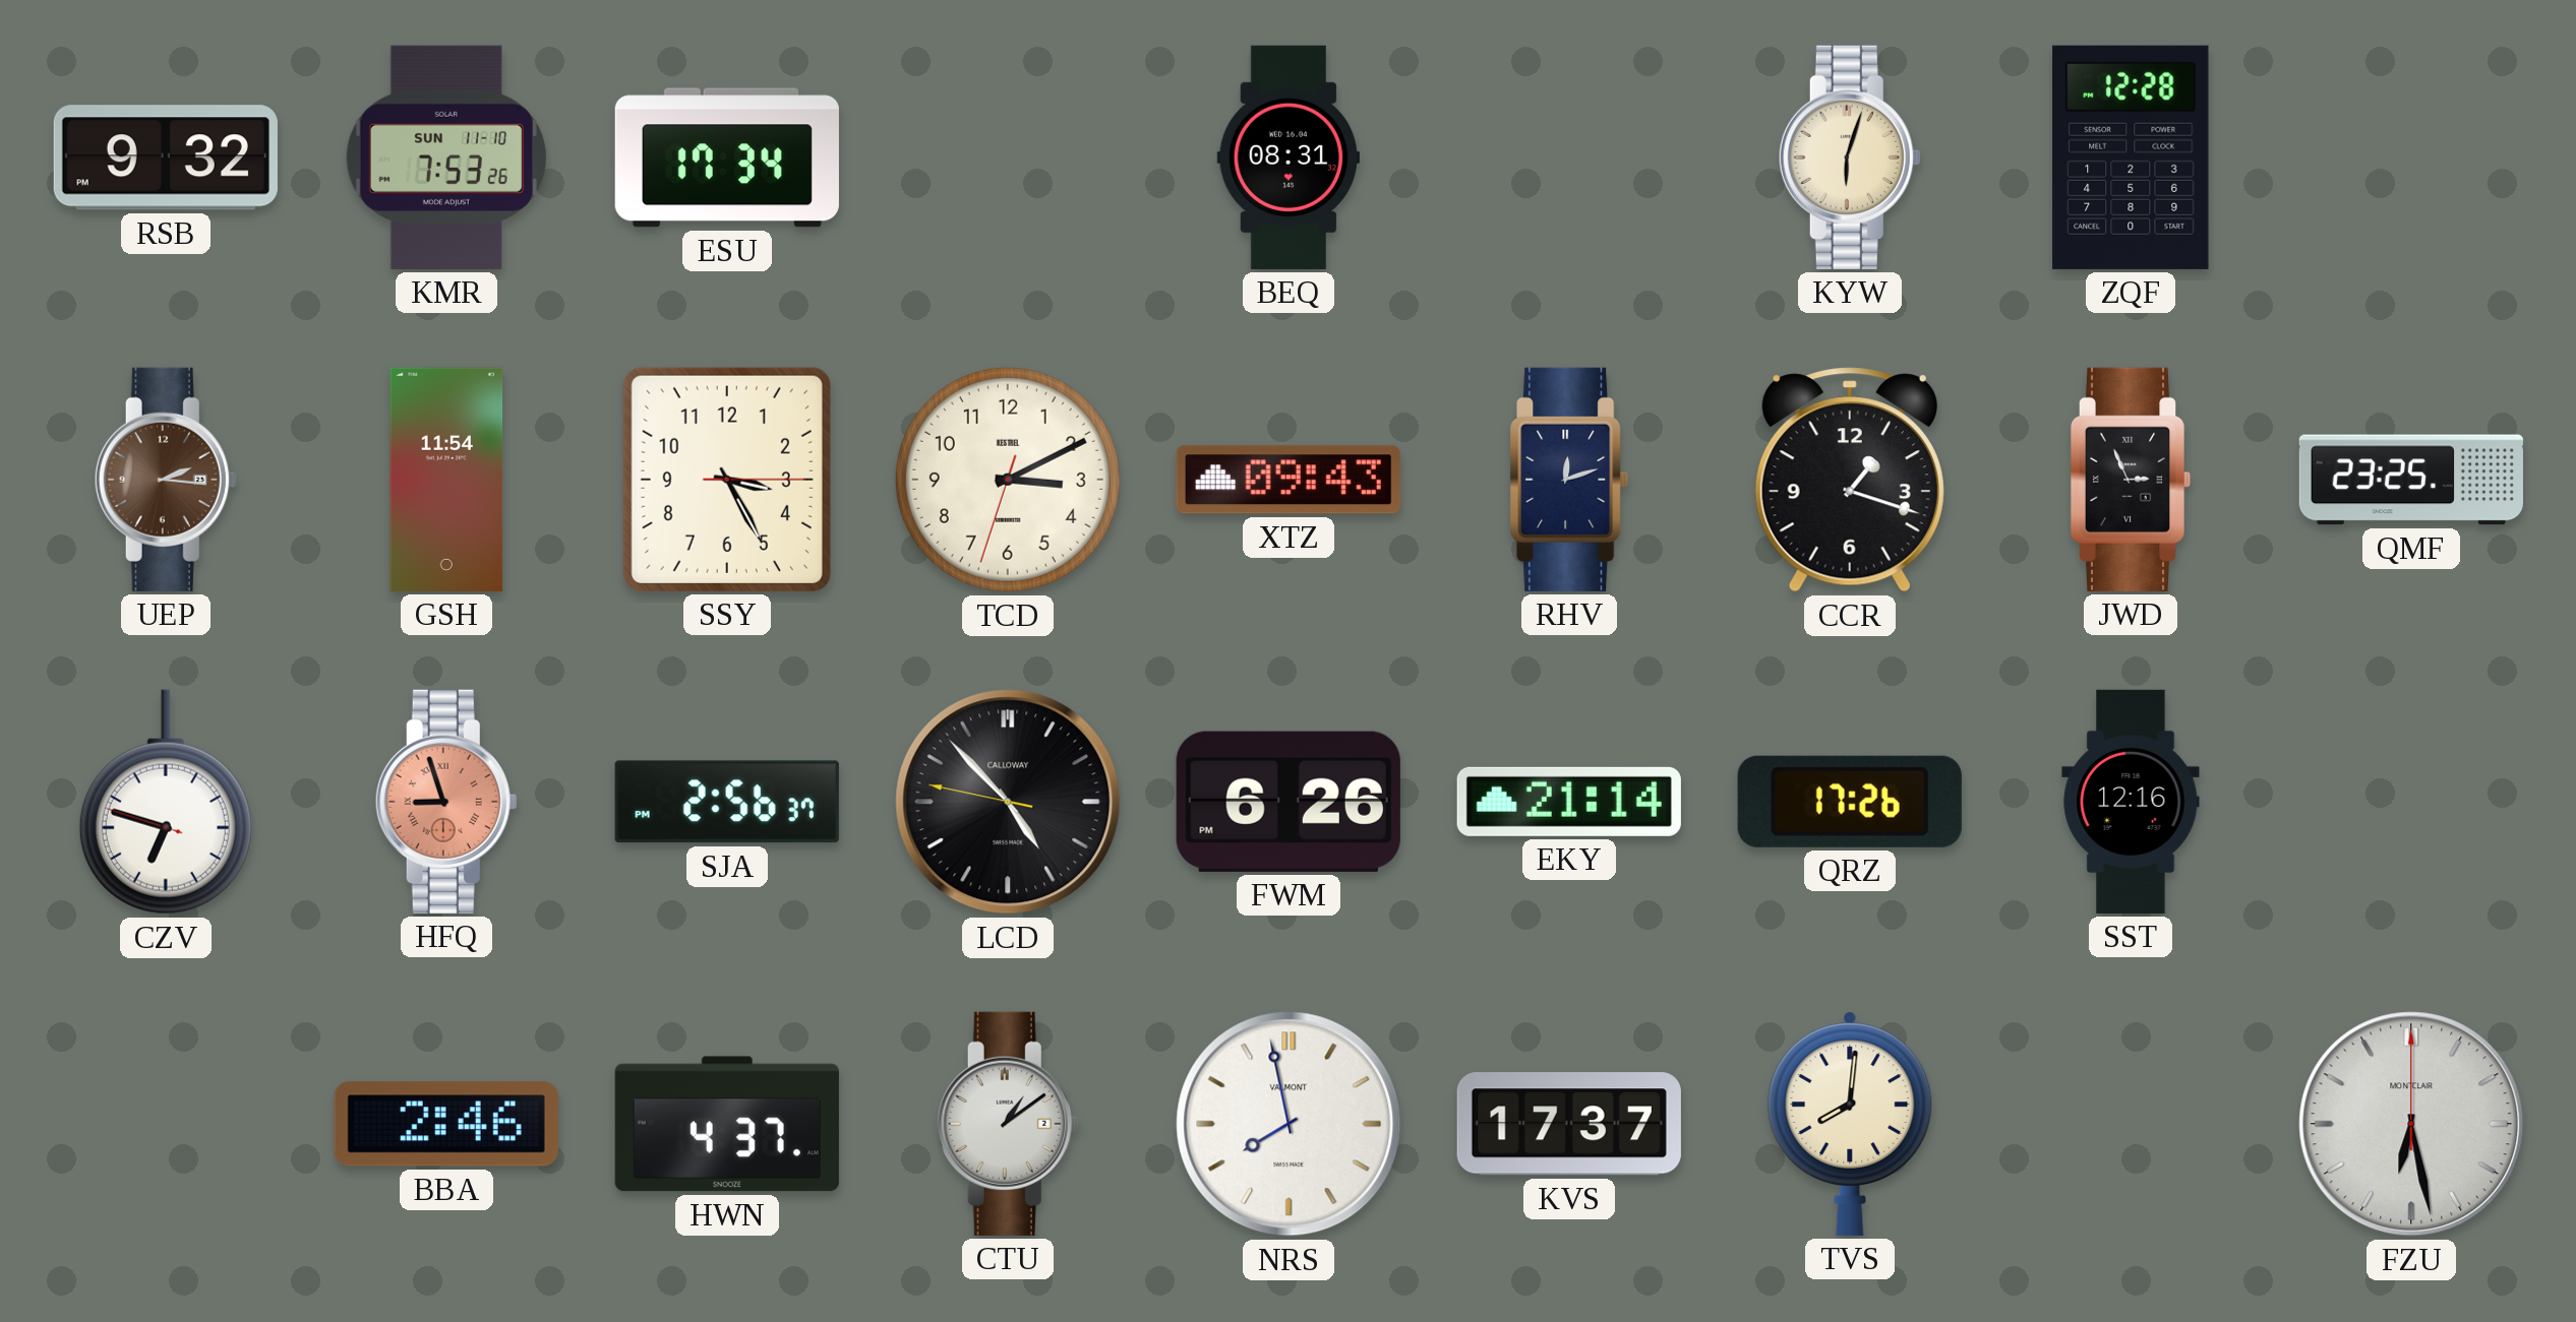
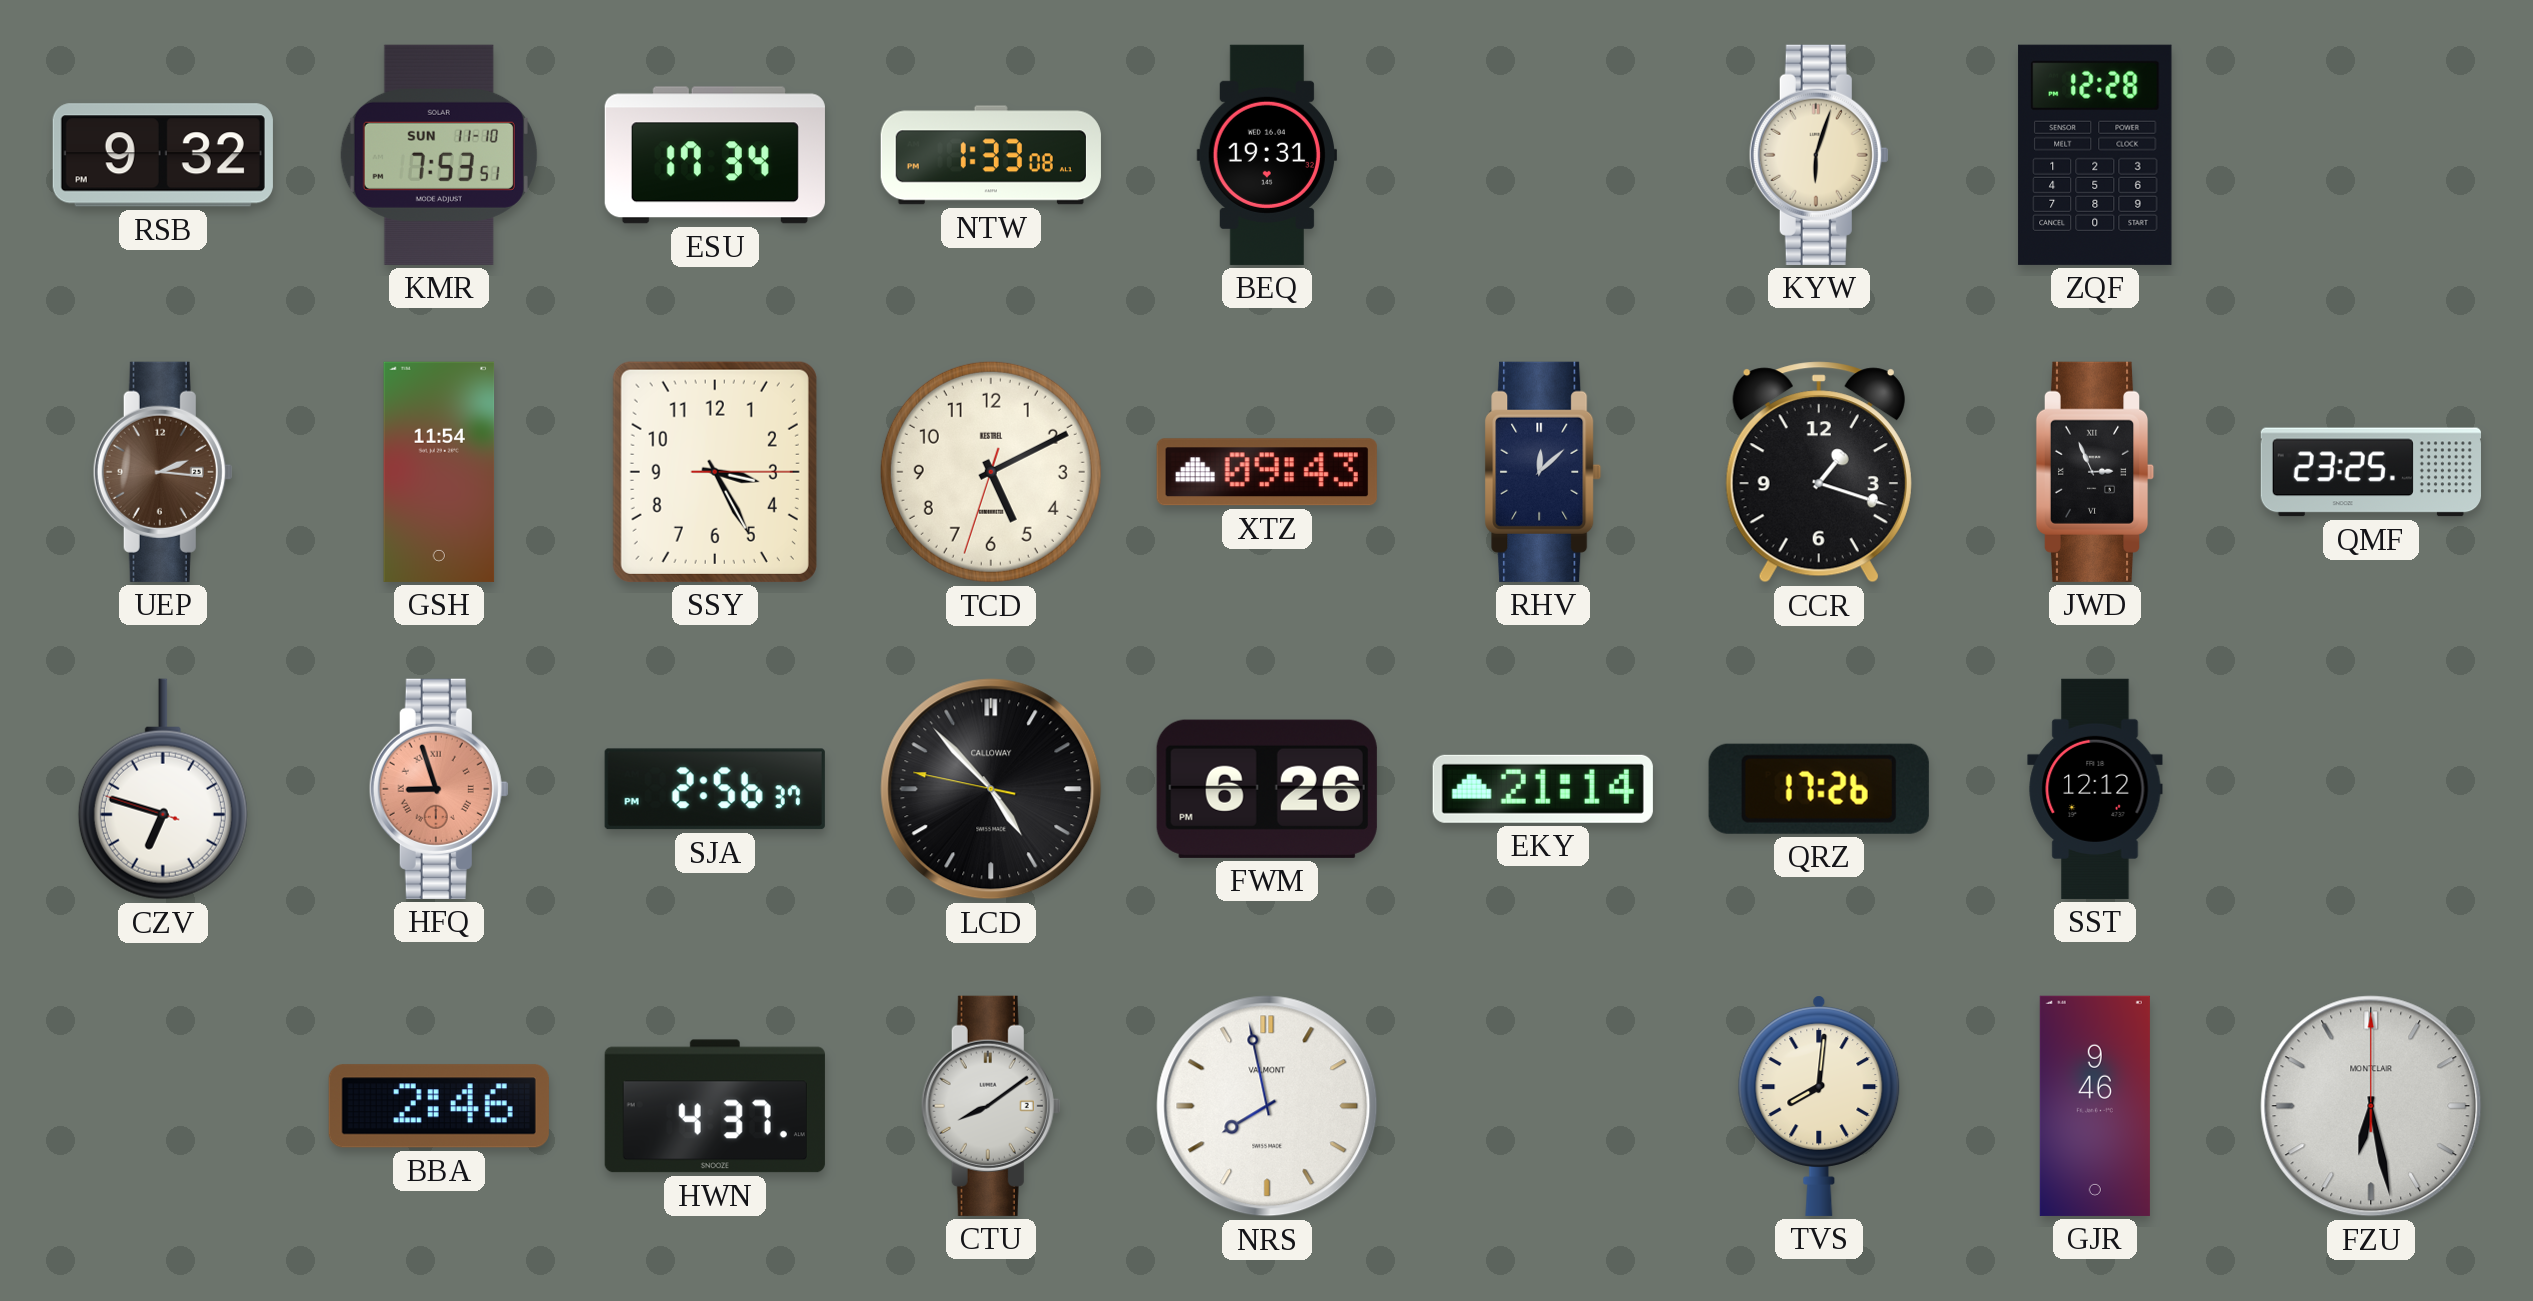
KMR: 7:53:26 -> 7:53:51
NTW: none -> 1:33
BEQ: 08:31 -> 19:31
TCD: 3:10 -> 5:10
RHV: 12:12 -> 12:08
SST: 12:16 -> 12:12
CTU: 1:09 -> 8:09
KVS: 17:37 -> none
GJR: none -> 9:46
